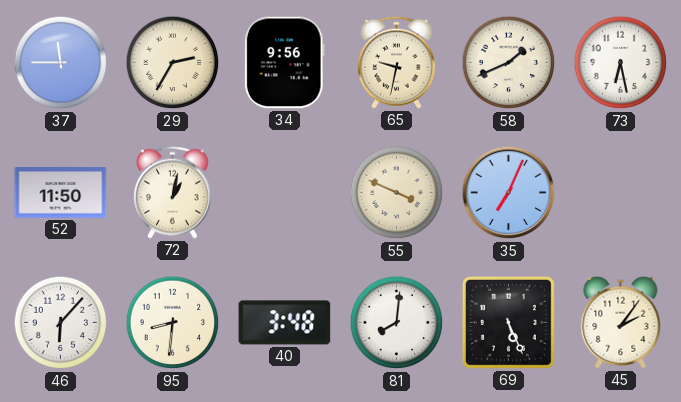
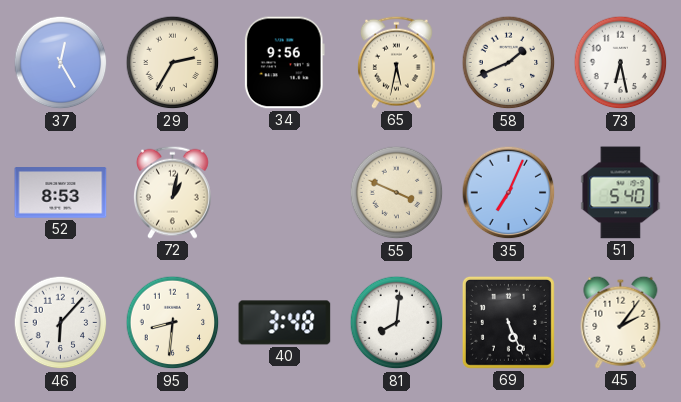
37: 11:45 -> 12:25
65: 9:32 -> 5:32
52: 11:50 -> 8:53
51: none -> 5:40
